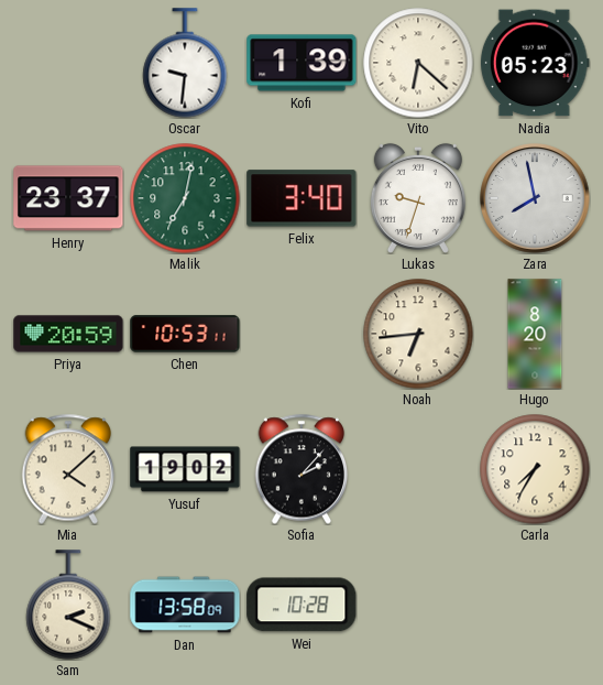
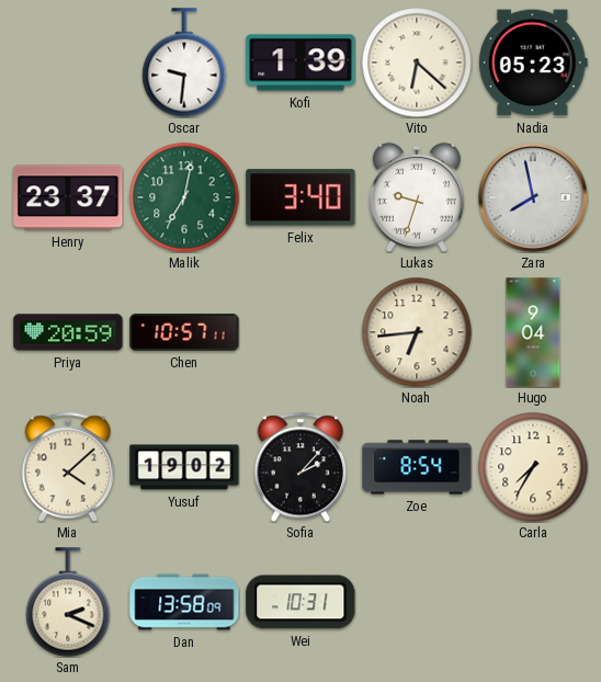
Chen: 10:53 -> 10:57
Hugo: 8:20 -> 9:04
Zoe: none -> 8:54
Wei: 10:28 -> 10:31
